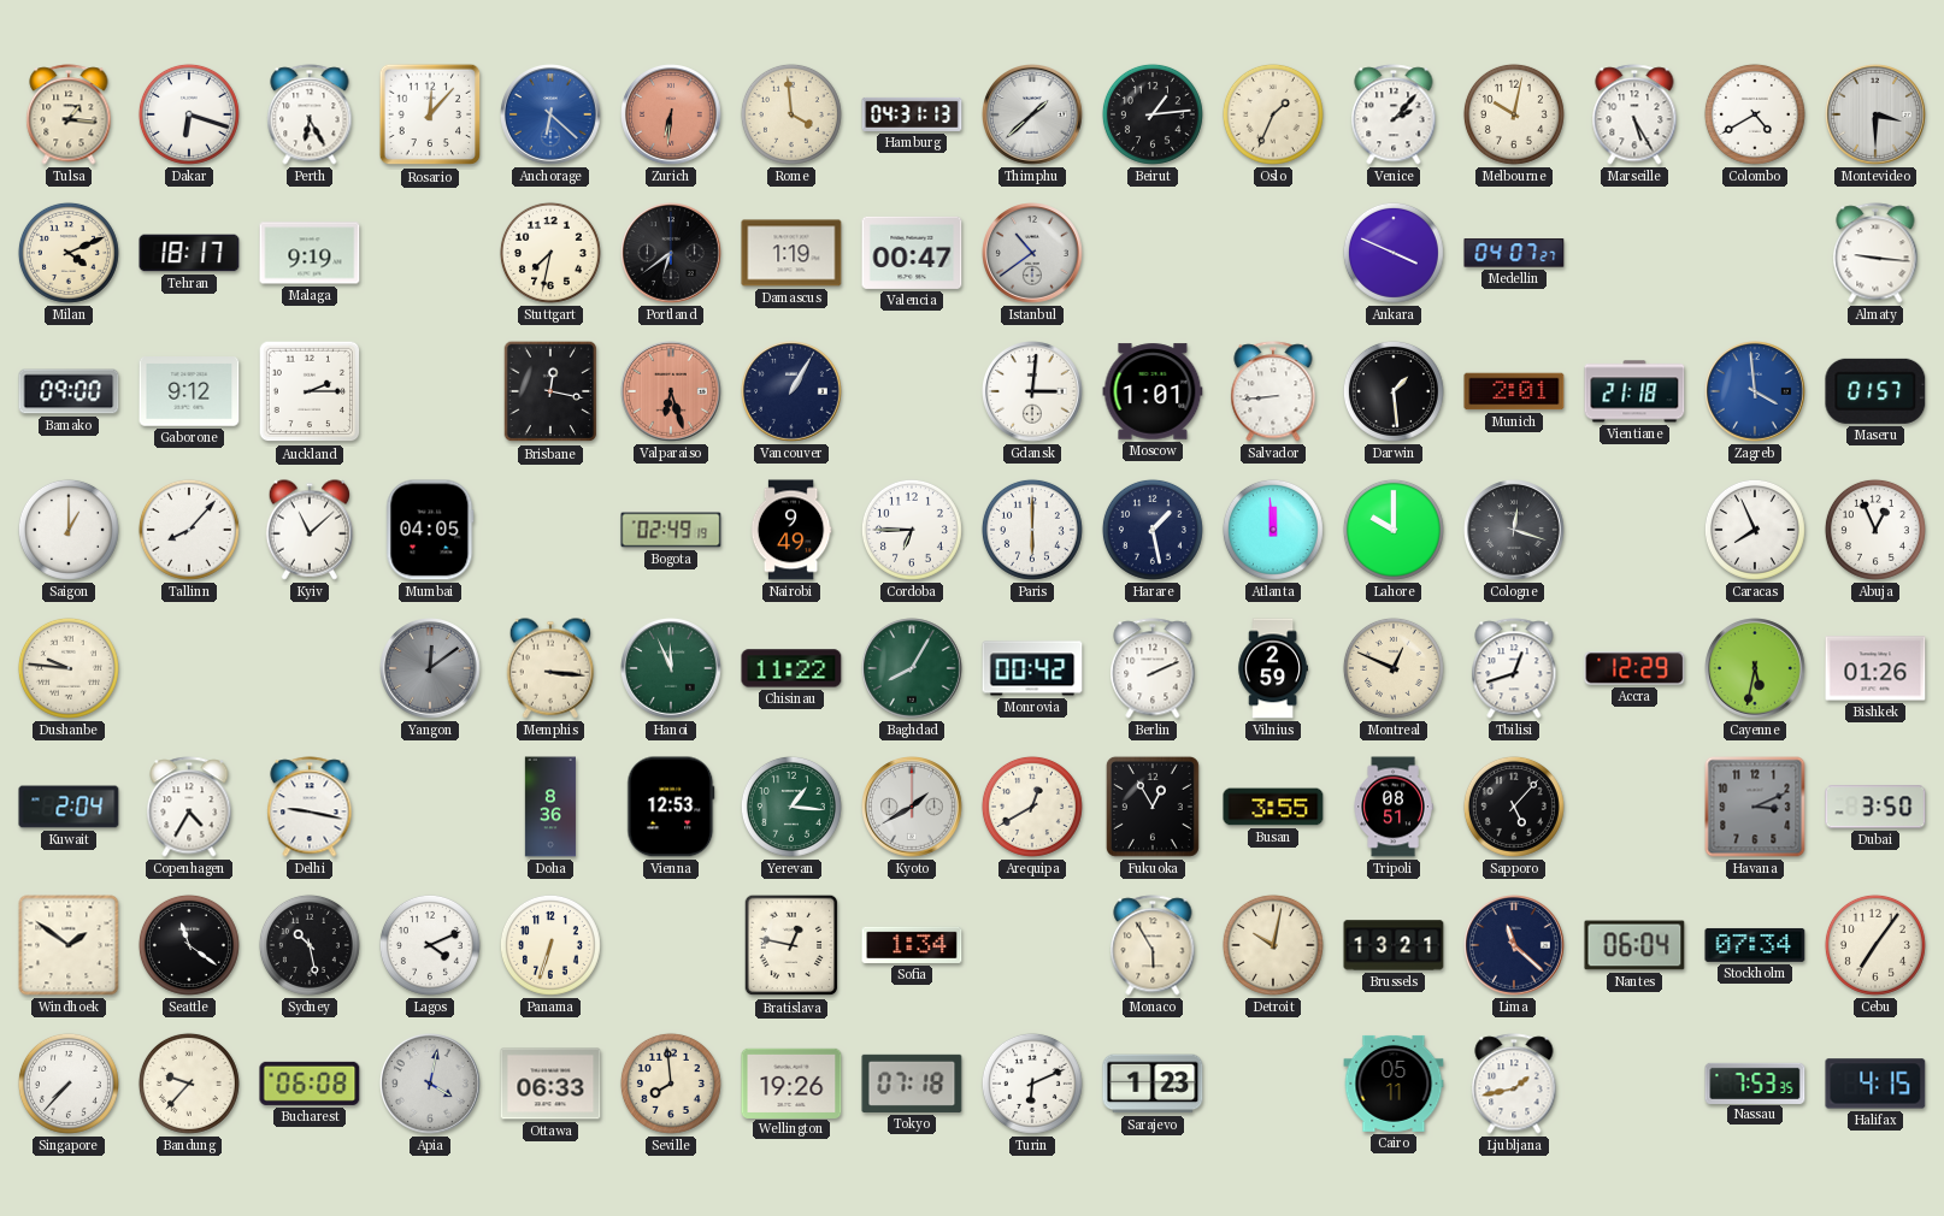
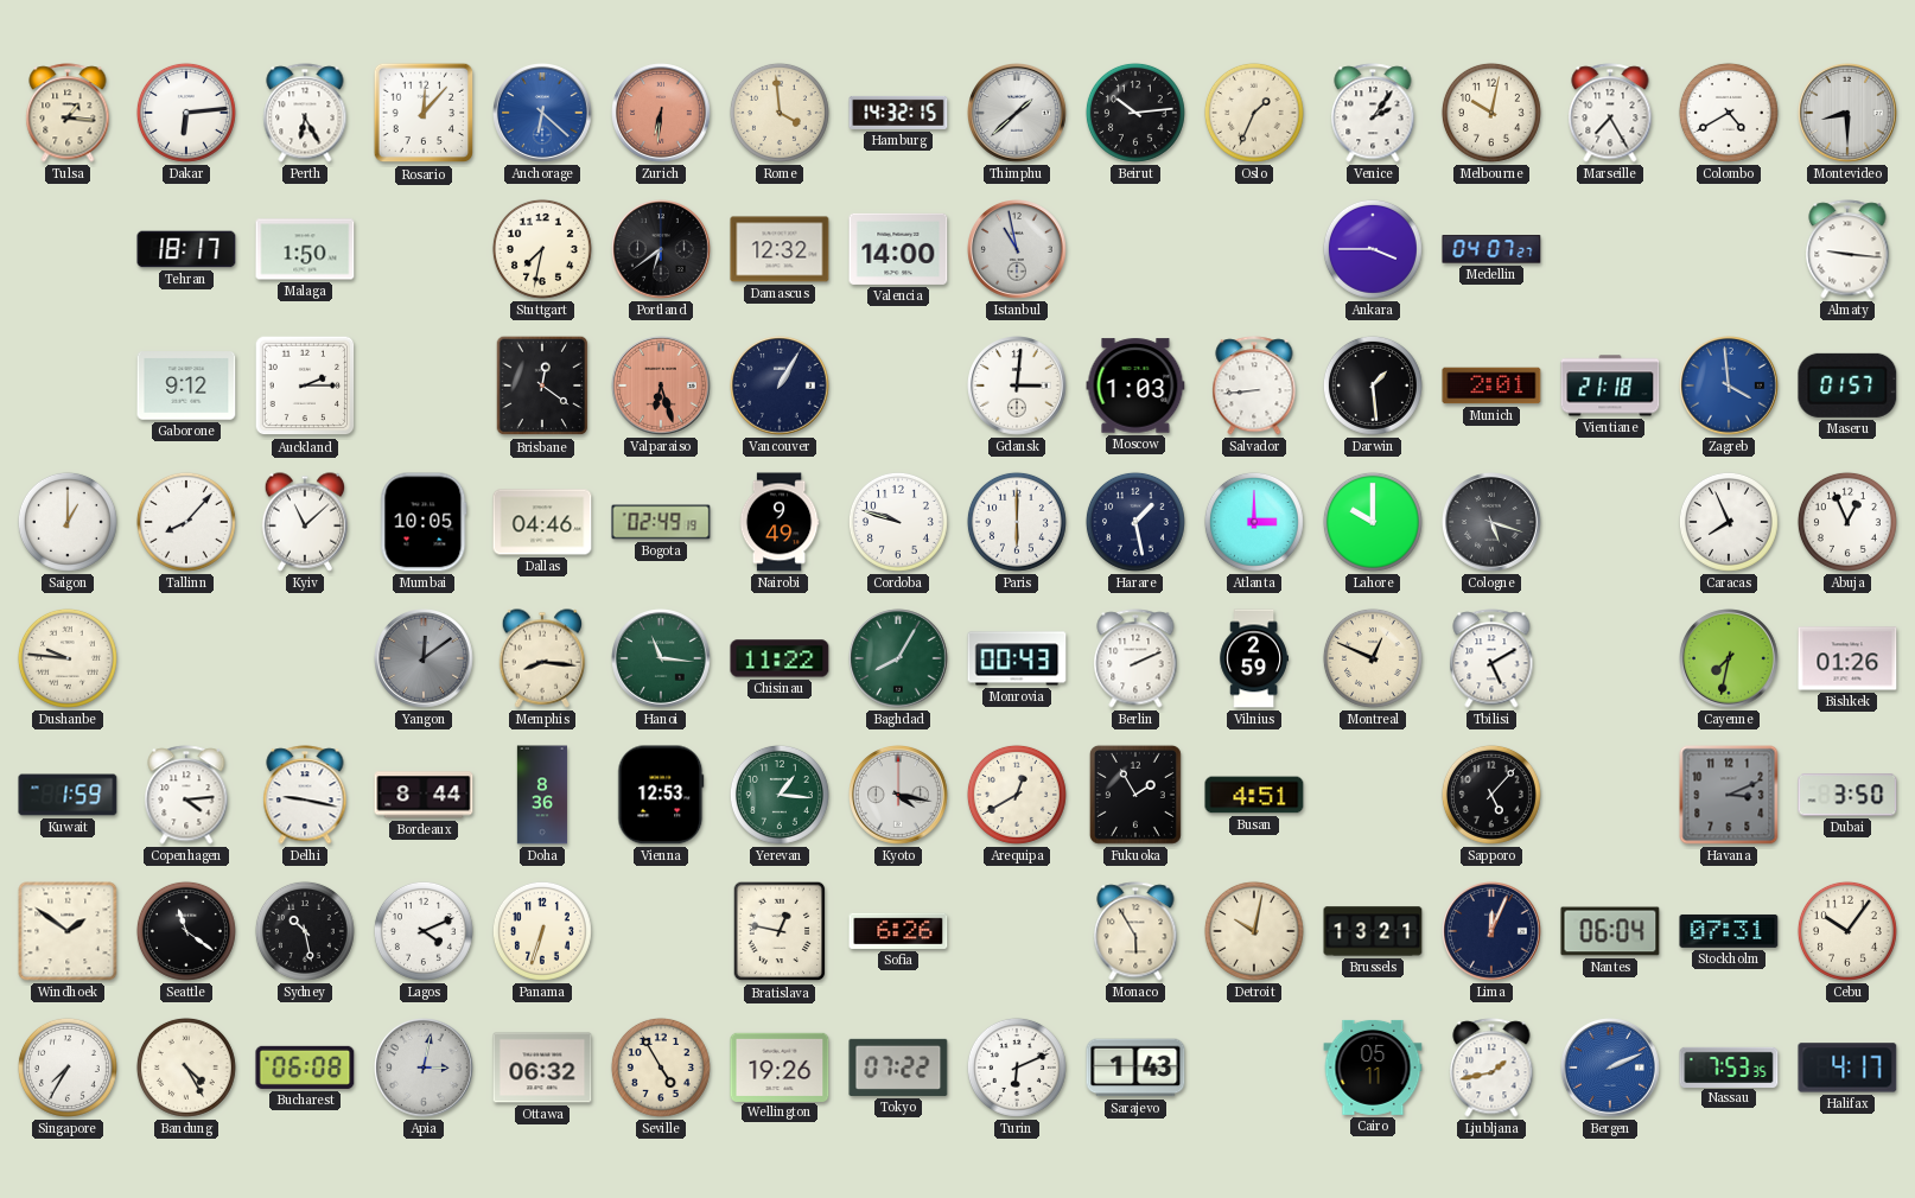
Dakar: 6:18 -> 6:14
Hamburg: 04:31 -> 14:32
Beirut: 1:14 -> 10:14
Venice: 2:07 -> 2:06
Marseille: 5:25 -> 7:25
Montevideo: 3:30 -> 8:30
Milan: 4:11 -> none
Malaga: 9:19 -> 1:50
Damascus: 1:19 -> 12:32
Valencia: 00:47 -> 14:00
Istanbul: 10:39 -> 10:58
Ankara: 3:49 -> 3:45
Bamako: 09:00 -> none
Brisbane: 12:17 -> 12:21
Moscow: 1:01 -> 1:03
Mumbai: 04:05 -> 10:05
Dallas: none -> 04:46
Cordoba: 6:45 -> 9:48
Atlanta: 11:59 -> 3:00
Cologne: 12:18 -> 5:18
Memphis: 3:16 -> 8:16
Hanoi: 11:56 -> 11:16
Monrovia: 00:42 -> 00:43
Tbilisi: 12:42 -> 5:10
Accra: 12:29 -> none
Cayenne: 5:32 -> 7:32
Kuwait: 2:04 -> 1:59
Copenhagen: 4:35 -> 4:14
Bordeaux: none -> 8:44
Kyoto: 1:40 -> 4:17
Fukuoka: 12:55 -> 1:55
Busan: 3:55 -> 4:51
Tripoli: 08:51 -> none
Sofia: 1:34 -> 6:26
Lima: 11:22 -> 12:04
Stockholm: 07:34 -> 07:31
Cebu: 7:06 -> 10:06
Singapore: 7:37 -> 7:35
Bandung: 9:37 -> 4:25
Apia: 4:02 -> 3:02
Ottawa: 06:33 -> 06:32
Seville: 7:59 -> 4:55
Tokyo: 07:18 -> 07:22
Sarajevo: 1:23 -> 1:43
Bergen: none -> 2:11
Halifax: 4:15 -> 4:17
